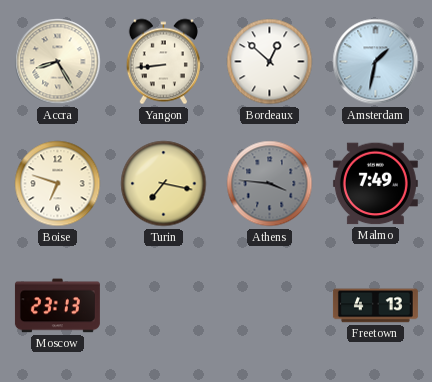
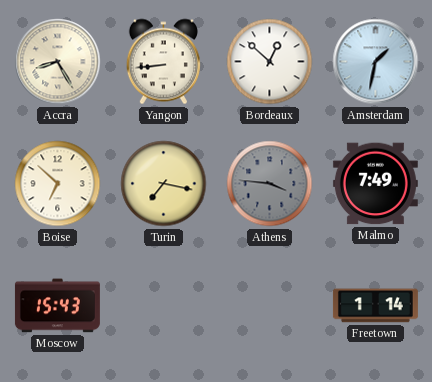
Boise: 6:48 -> 6:52
Moscow: 23:13 -> 15:43
Freetown: 4:13 -> 1:14
